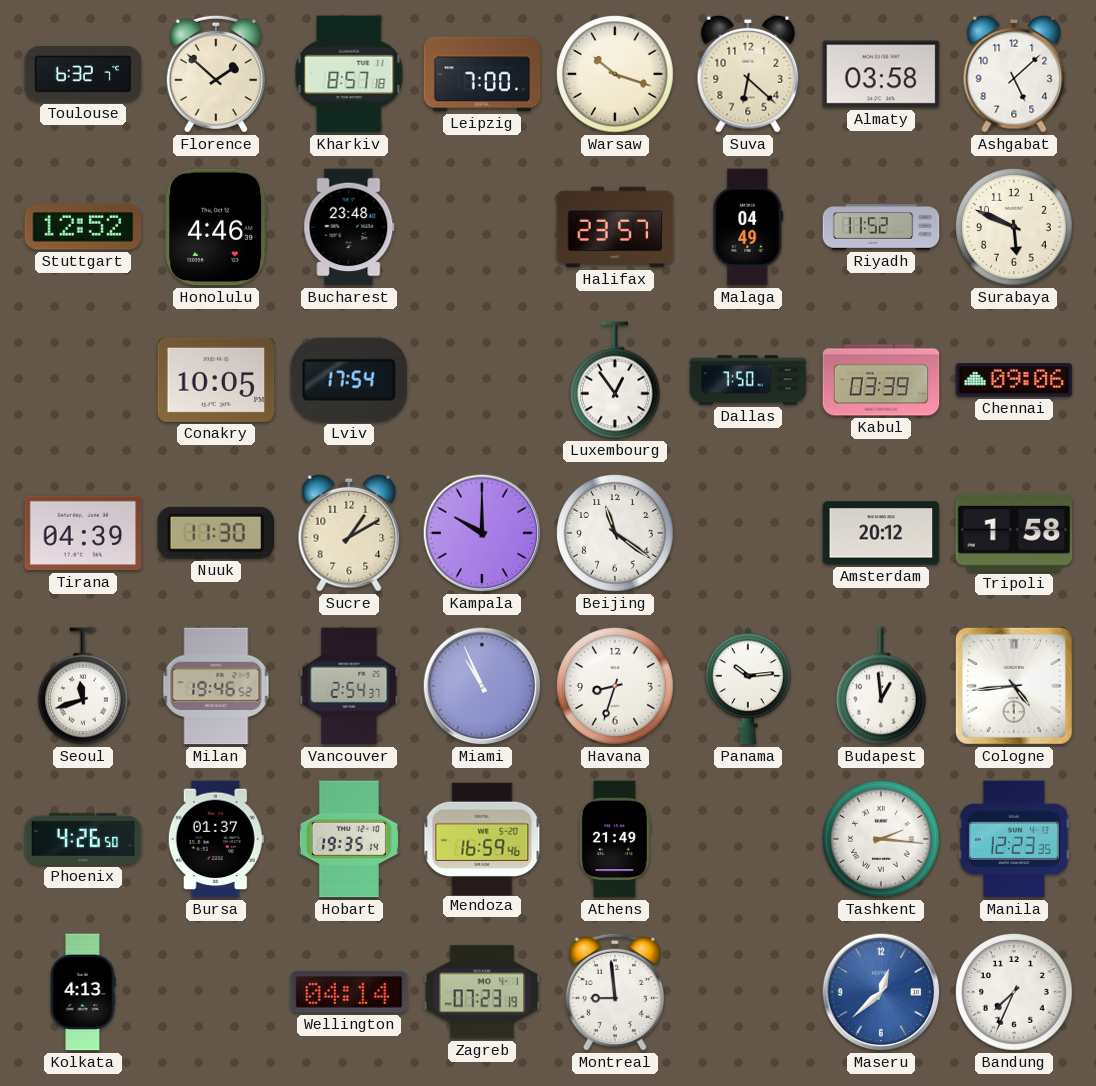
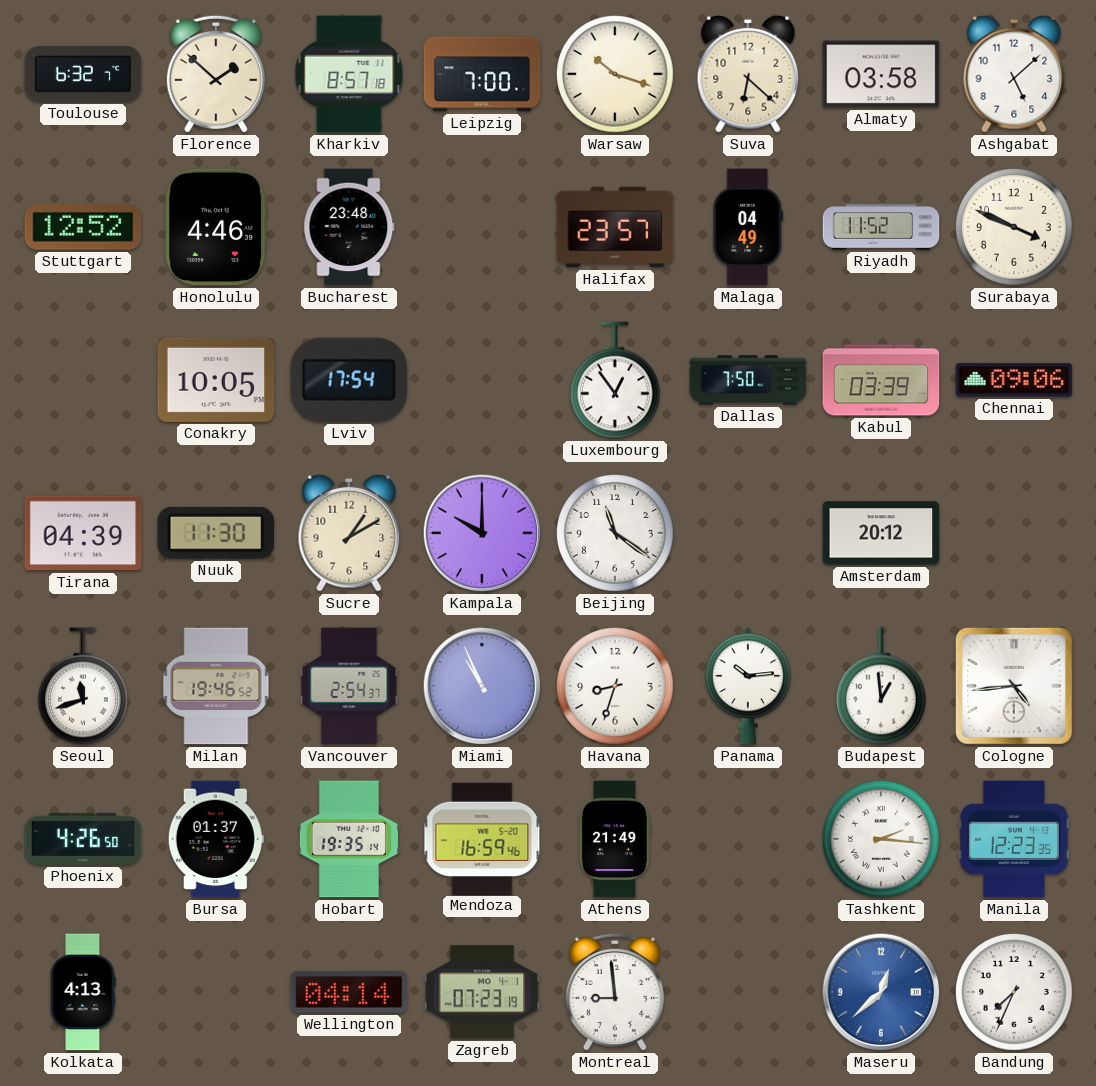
Surabaya: 5:49 -> 3:49
Tripoli: 1:58 -> none
